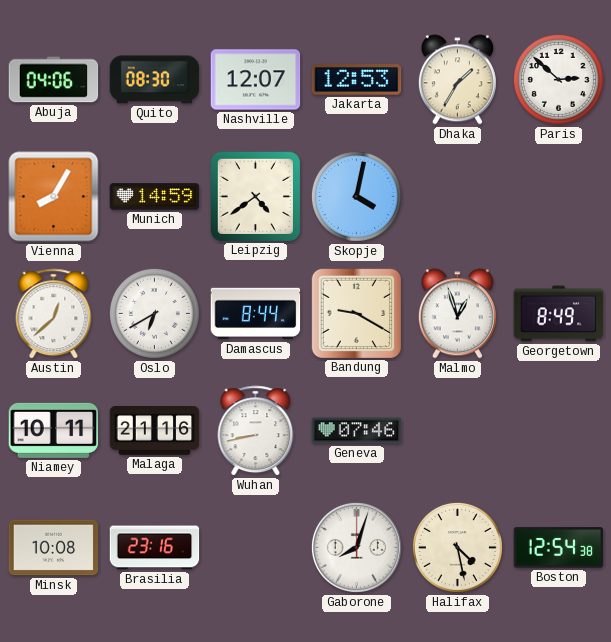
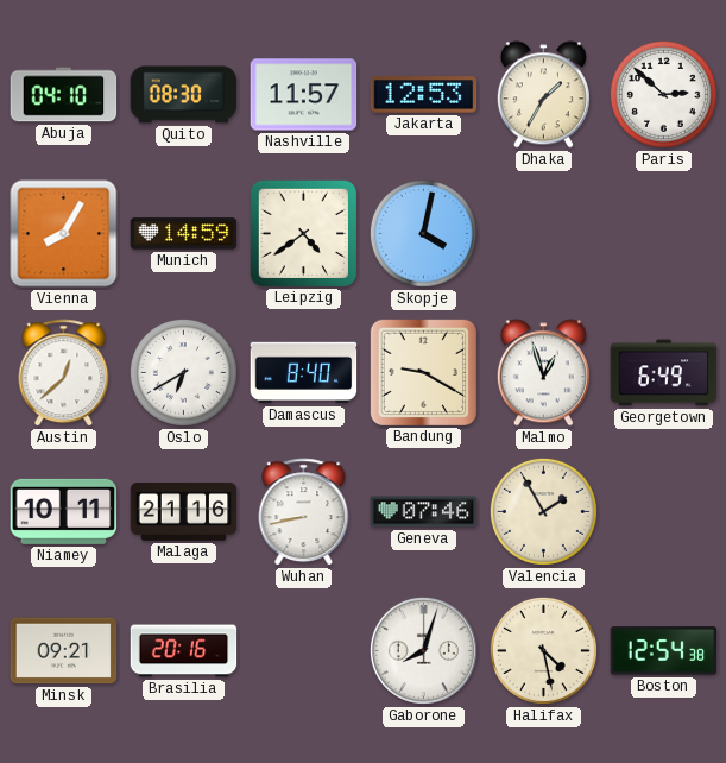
Abuja: 04:06 -> 04:10
Nashville: 12:07 -> 11:57
Damascus: 8:44 -> 8:40
Georgetown: 8:49 -> 6:49
Valencia: none -> 1:55
Minsk: 10:08 -> 09:21
Brasilia: 23:16 -> 20:16
